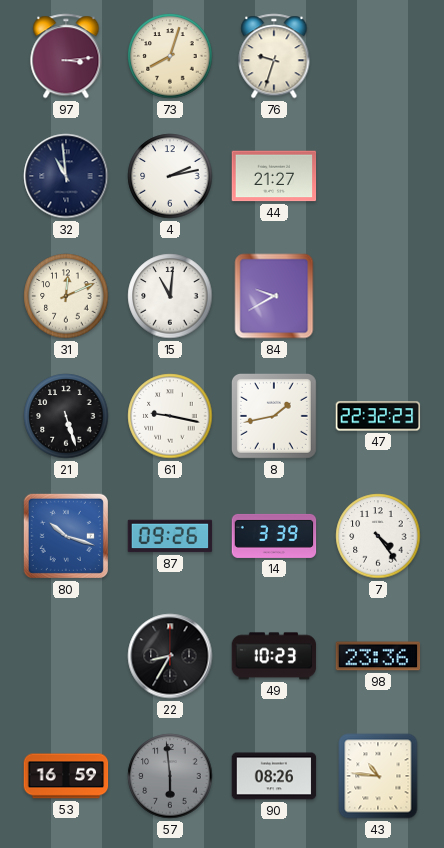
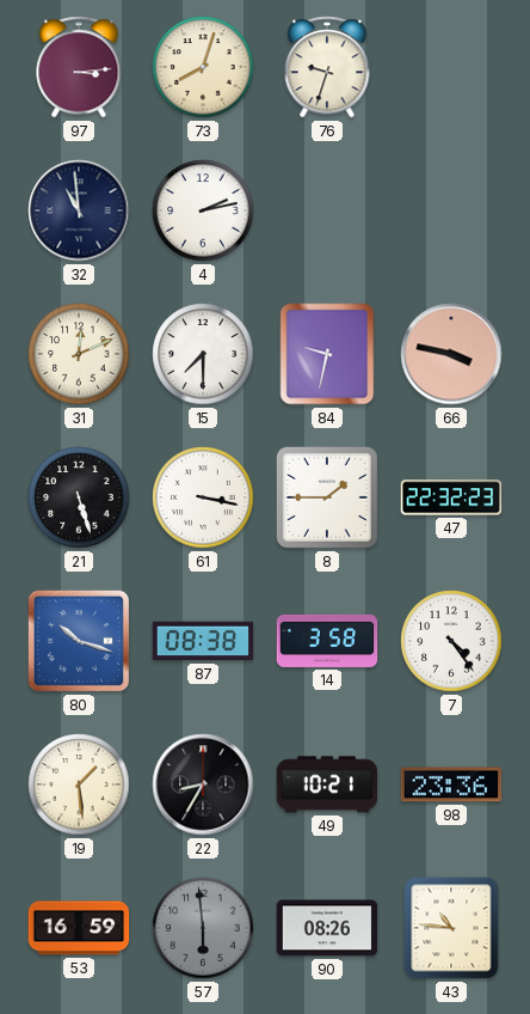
44: 21:27 -> none
15: 11:01 -> 7:30
84: 9:40 -> 9:32
66: none -> 3:47
61: 9:17 -> 3:17
8: 1:43 -> 1:45
87: 09:26 -> 08:38
14: 3:39 -> 3:58
19: none -> 1:29
49: 10:23 -> 10:21
